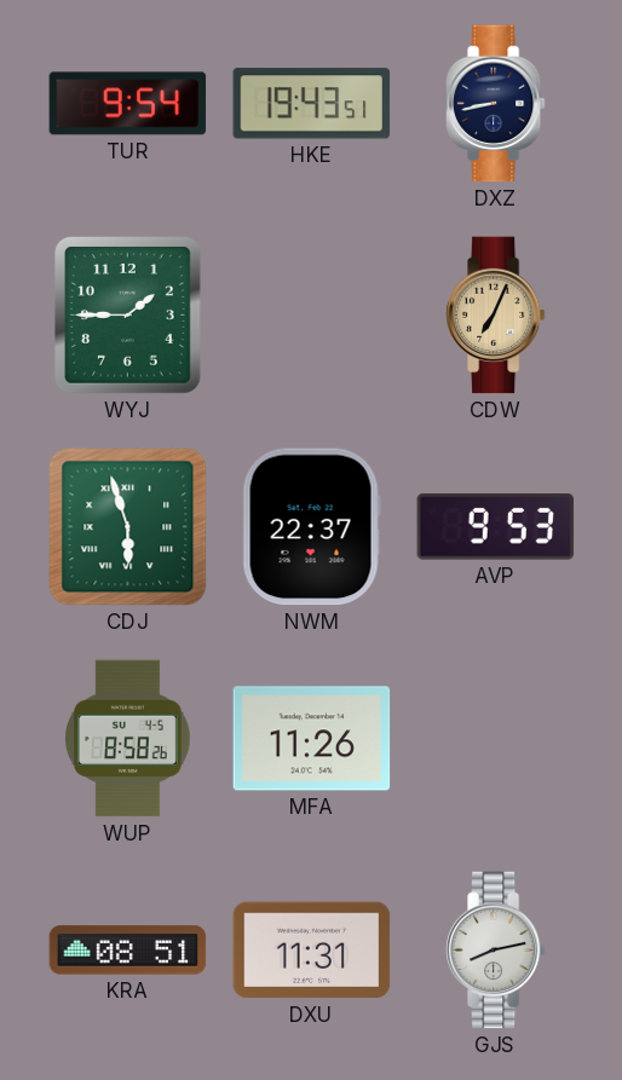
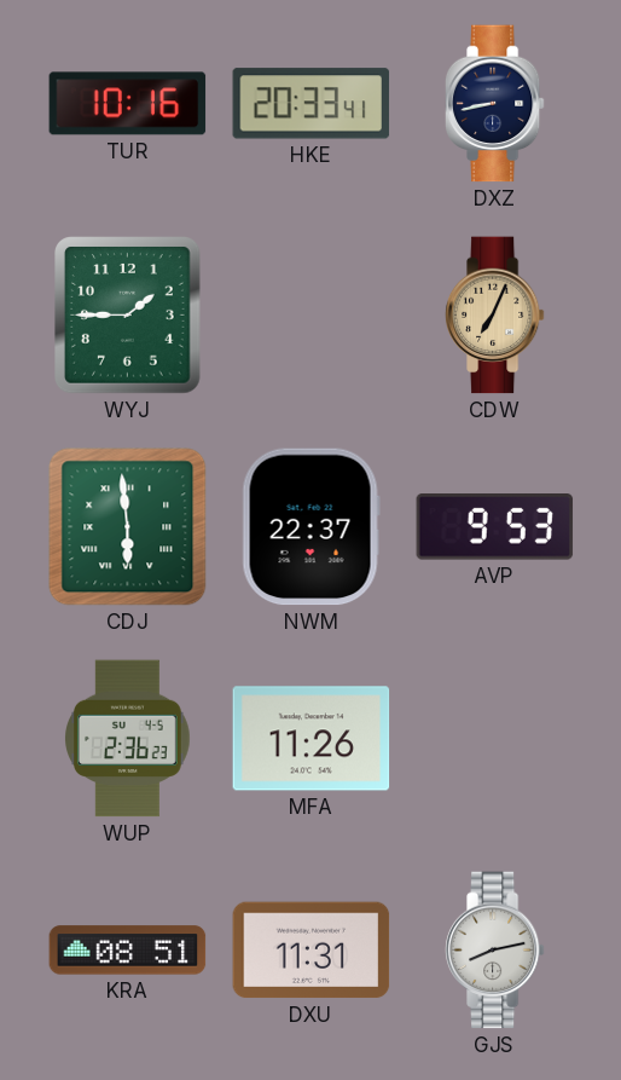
TUR: 9:54 -> 10:16
HKE: 19:43 -> 20:33
CDJ: 5:57 -> 5:59
WUP: 8:58 -> 2:36
